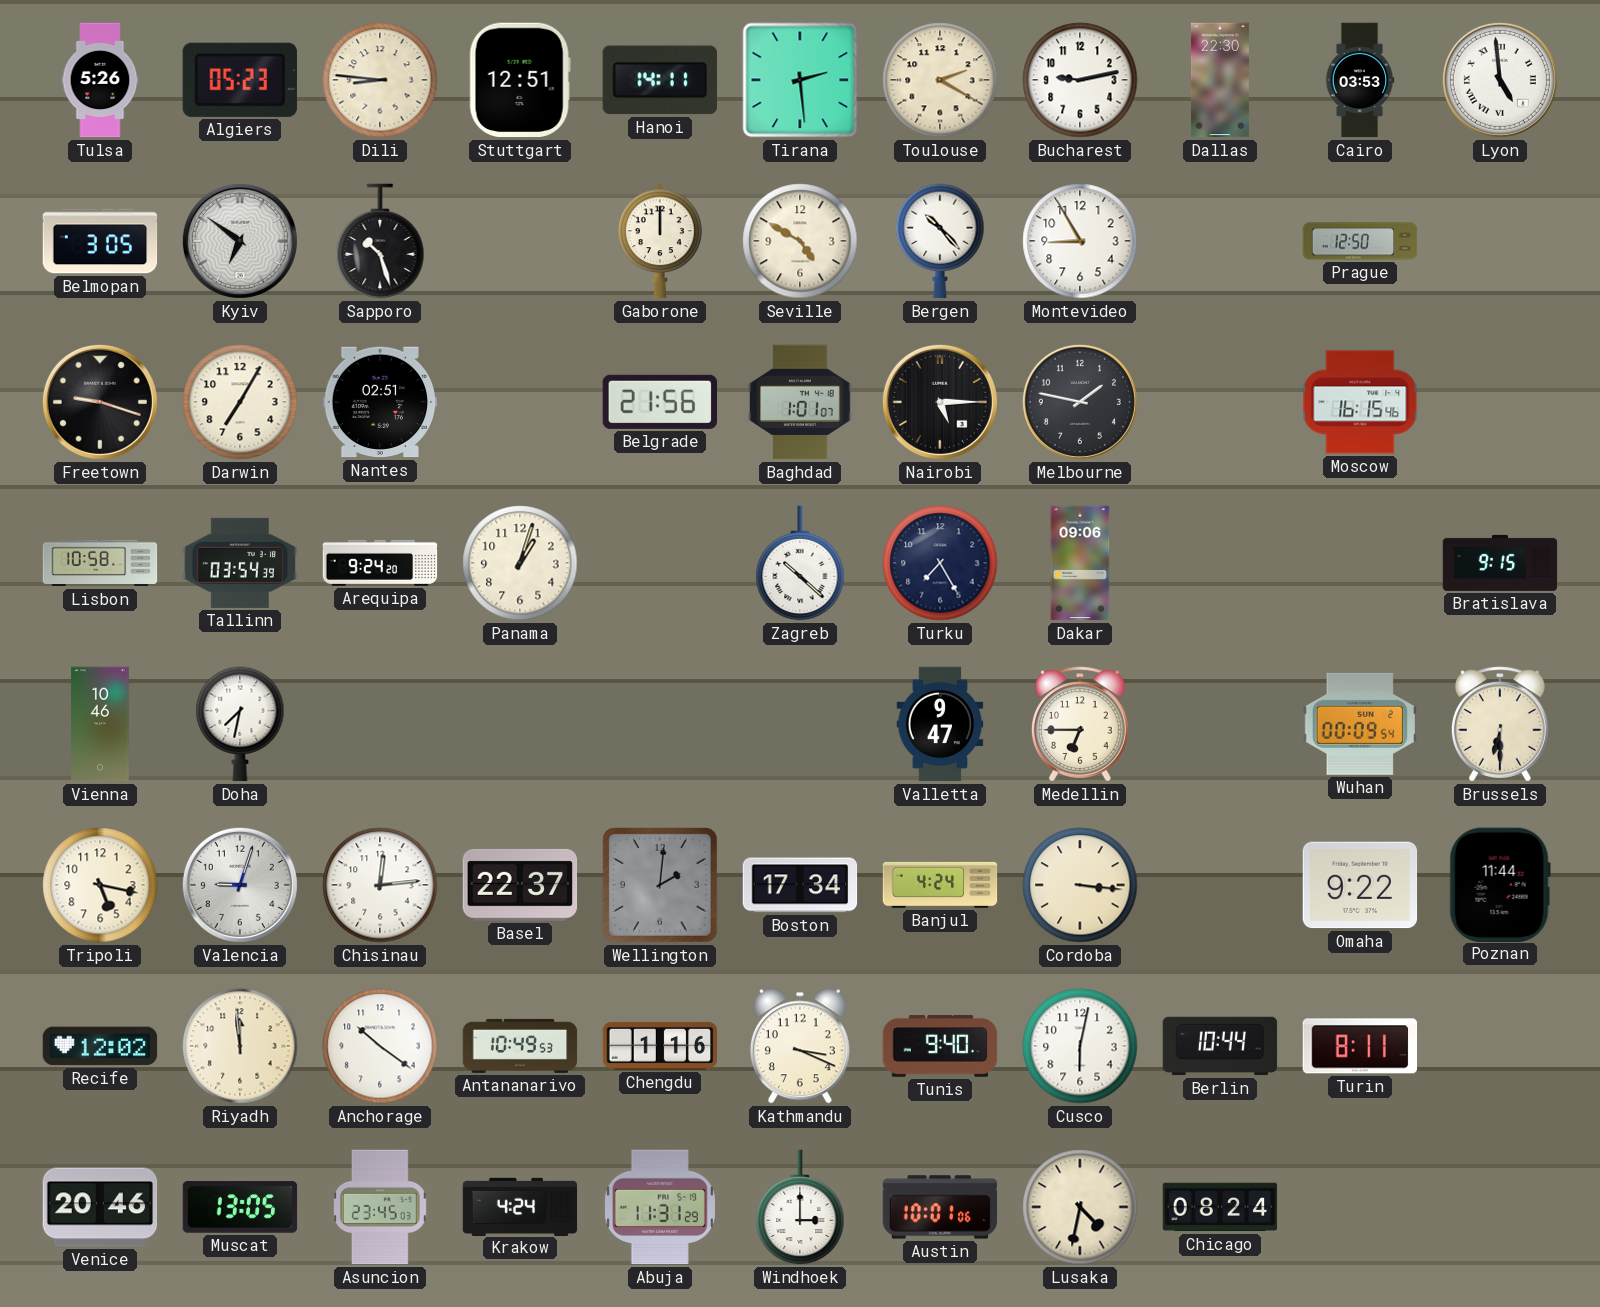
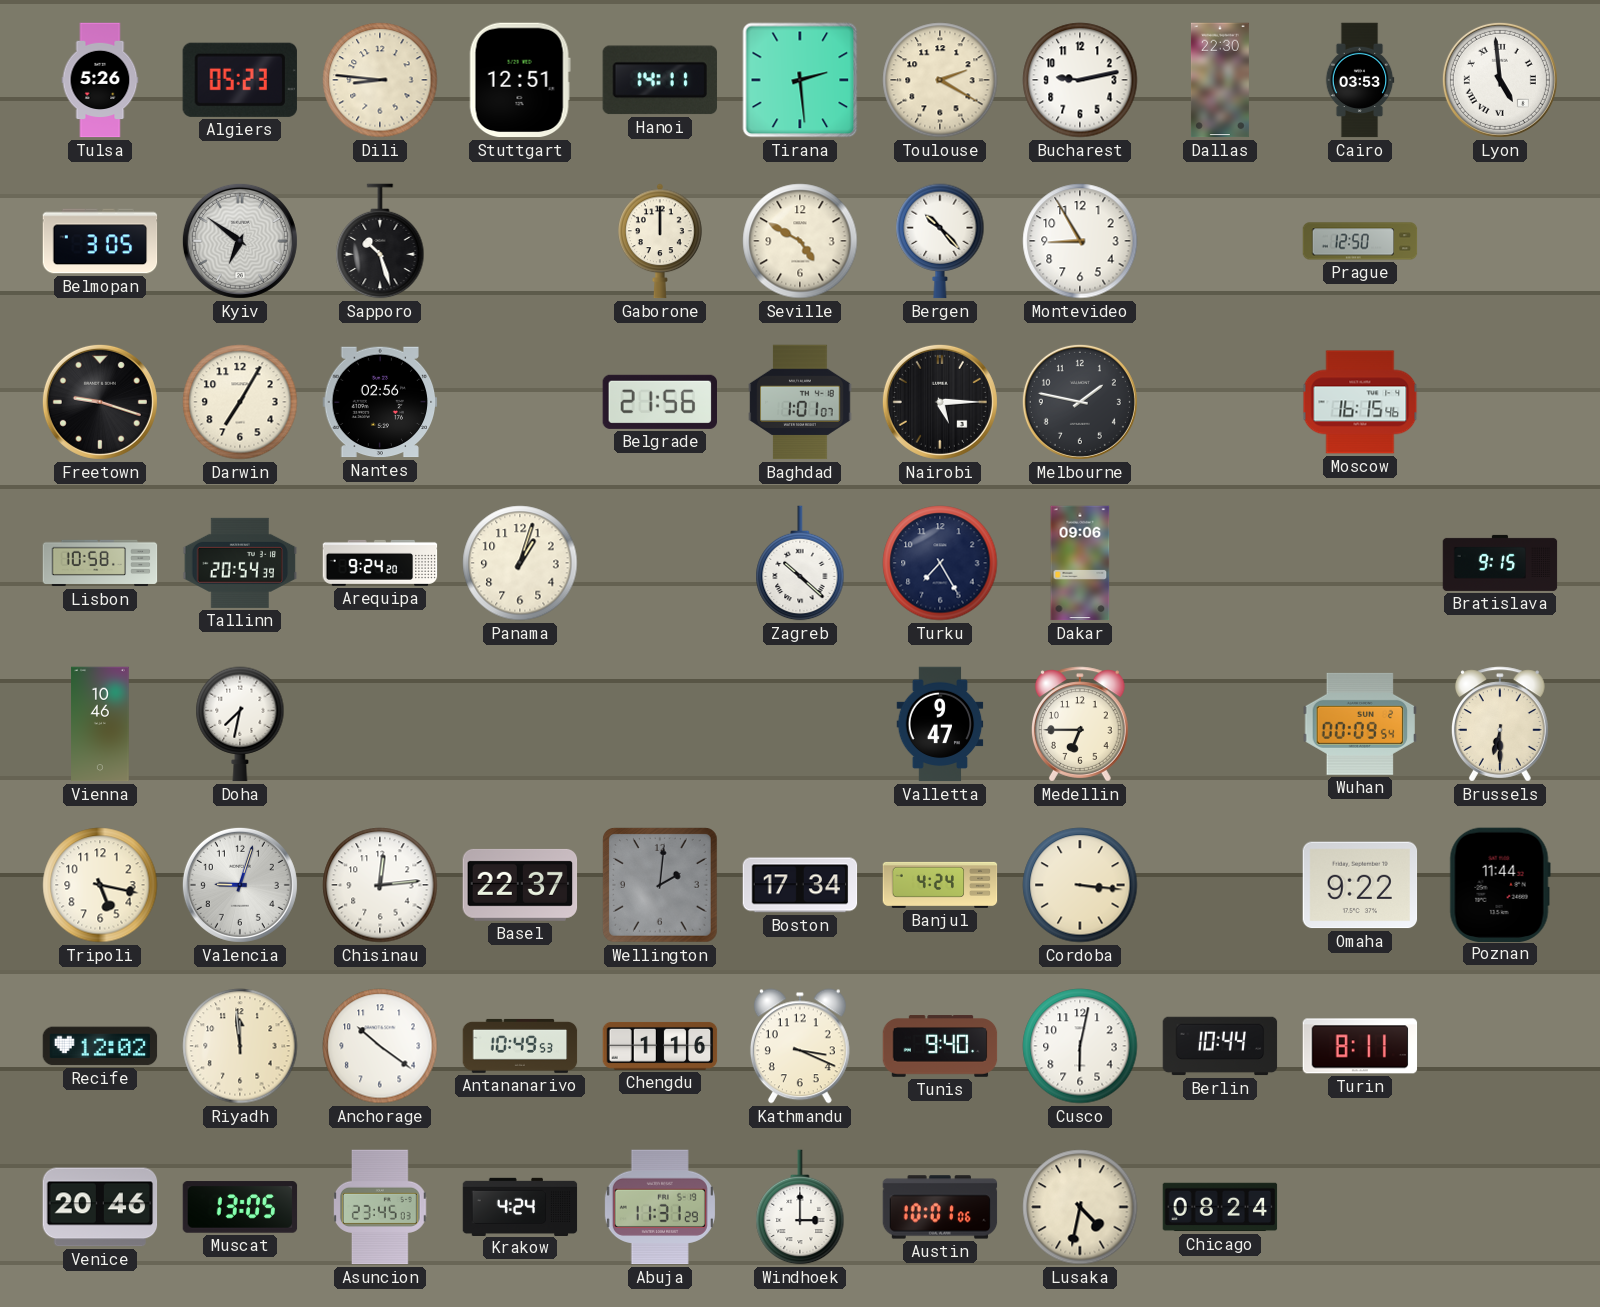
Nantes: 02:51 -> 02:56
Tallinn: 03:54 -> 20:54
